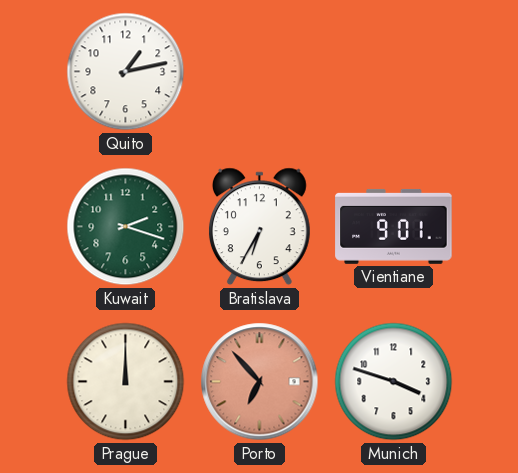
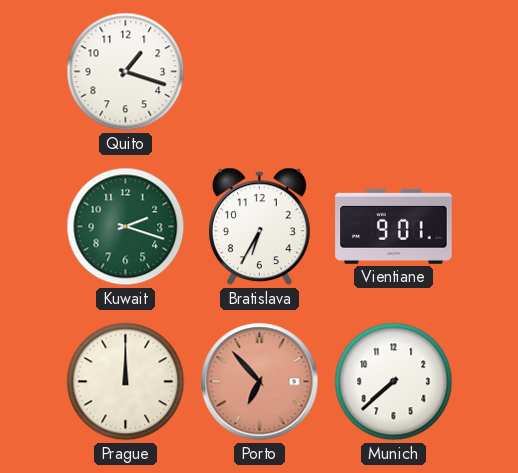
Quito: 1:13 -> 1:18
Munich: 3:48 -> 7:38
